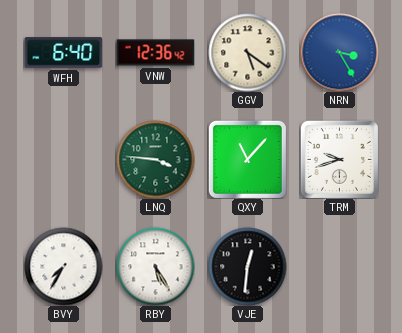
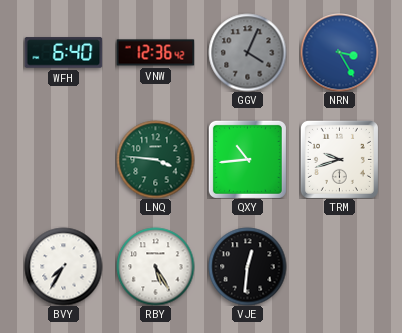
GGV: 5:21 -> 4:04
GGV dial: cream -> grey
QXY: 11:07 -> 10:44
